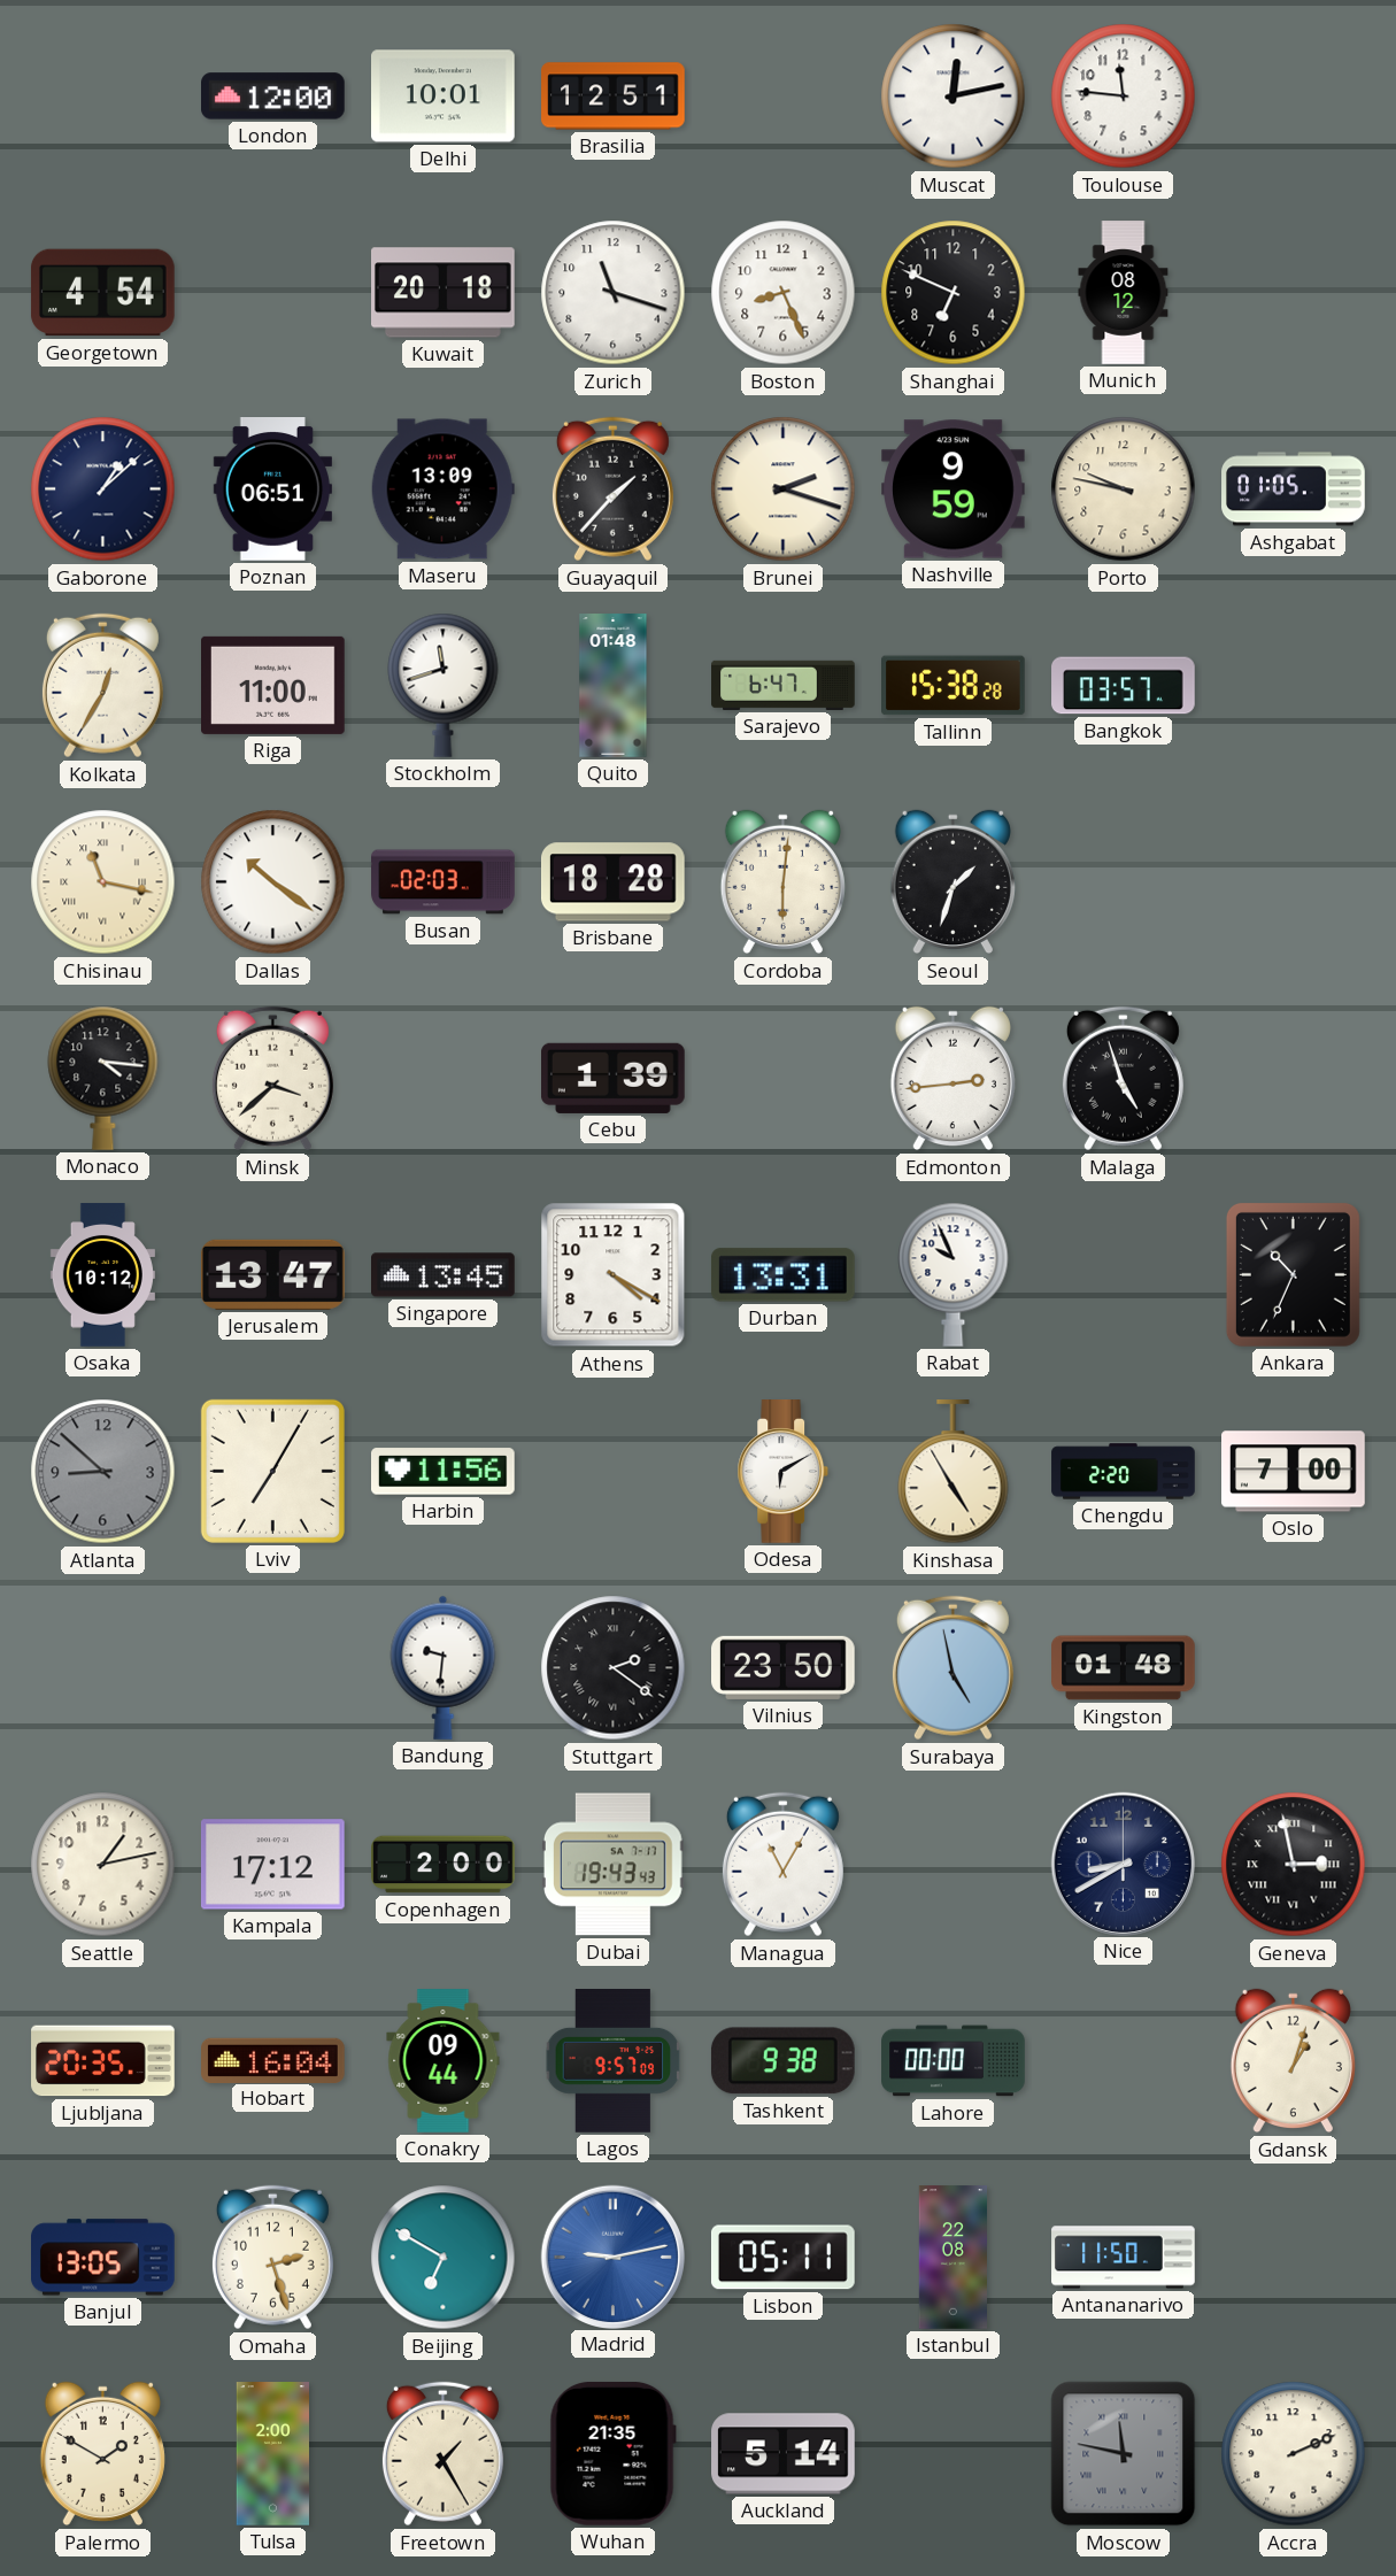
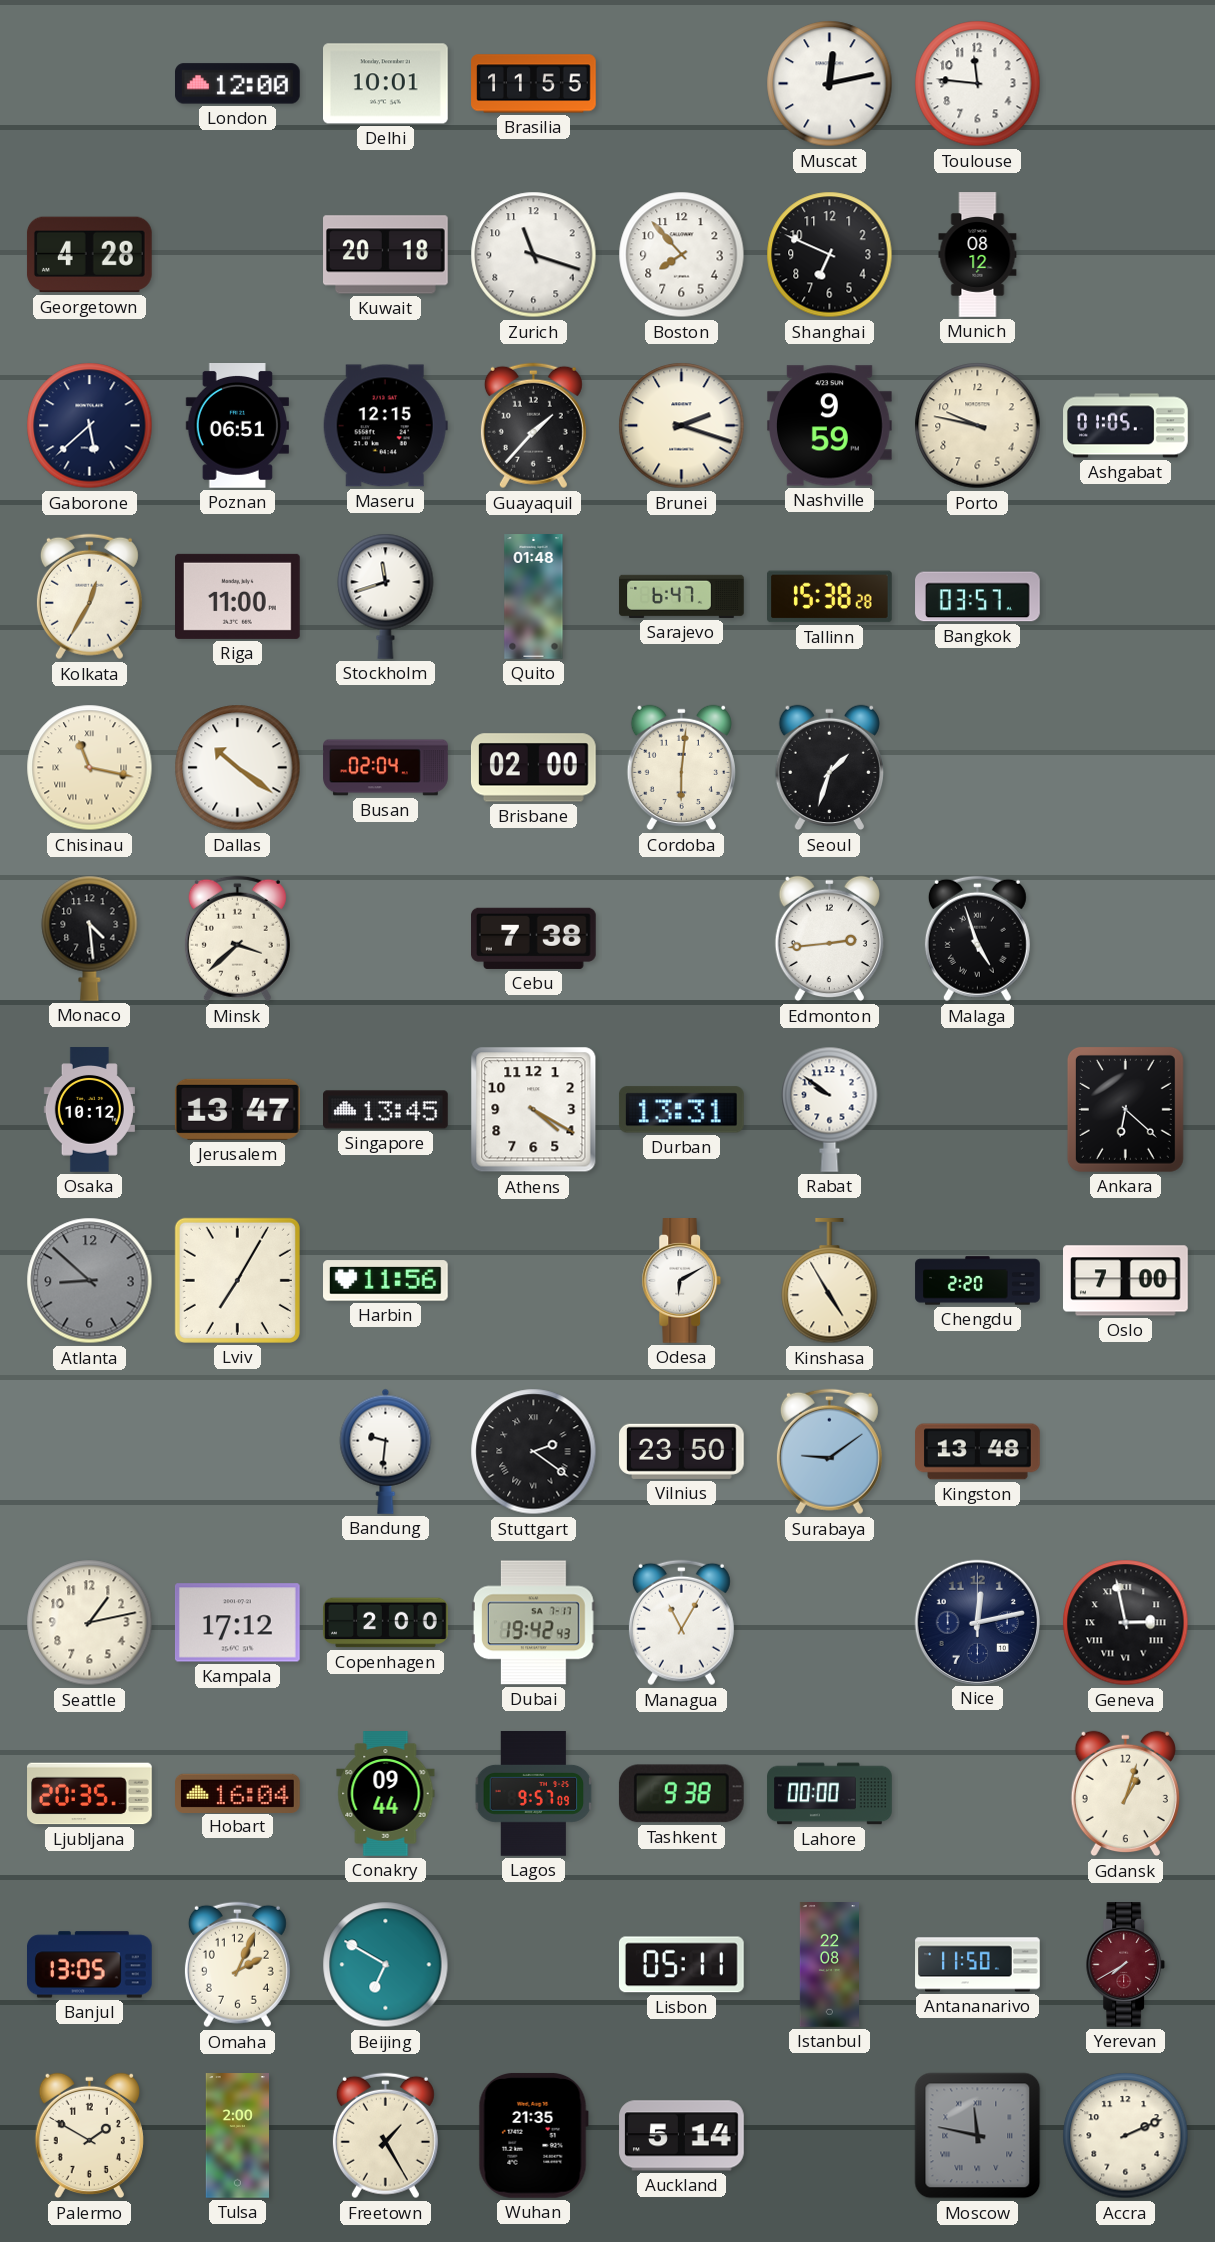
Brasilia: 12:51 -> 11:55
Georgetown: 4:54 -> 4:28
Boston: 8:26 -> 7:53
Gaborone: 1:08 -> 5:38
Maseru: 13:09 -> 12:15
Busan: 02:03 -> 02:04
Brisbane: 18:28 -> 02:00
Monaco: 4:16 -> 4:29
Cebu: 1:39 -> 7:38
Rabat: 9:56 -> 9:51
Ankara: 10:34 -> 6:22
Surabaya: 4:58 -> 9:09
Kingston: 01:48 -> 13:48
Dubai: 19:43 -> 19:42
Nice: 8:40 -> 12:13
Omaha: 2:27 -> 2:04
Madrid: 9:13 -> none
Yerevan: none -> 7:40
